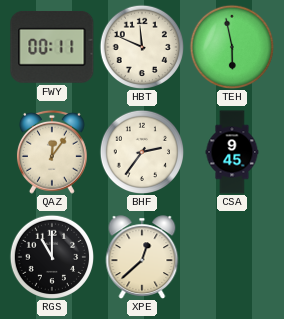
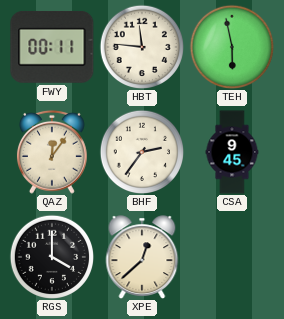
HBT: 11:49 -> 11:46
RGS: 11:00 -> 4:00
